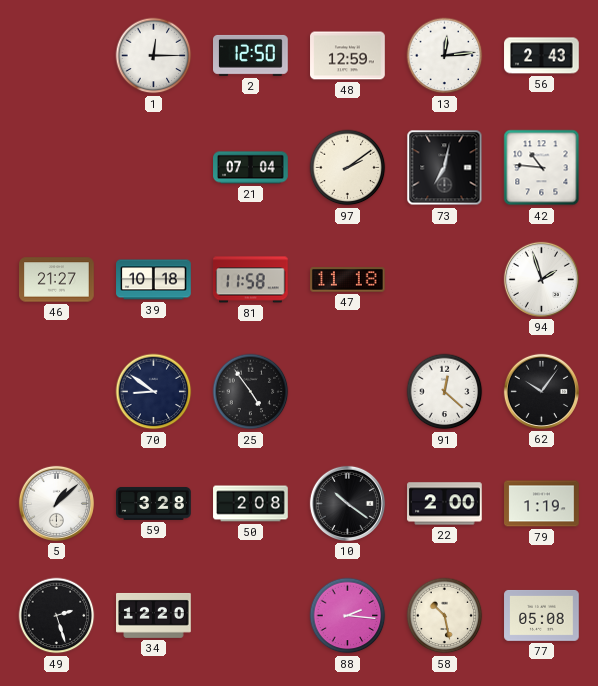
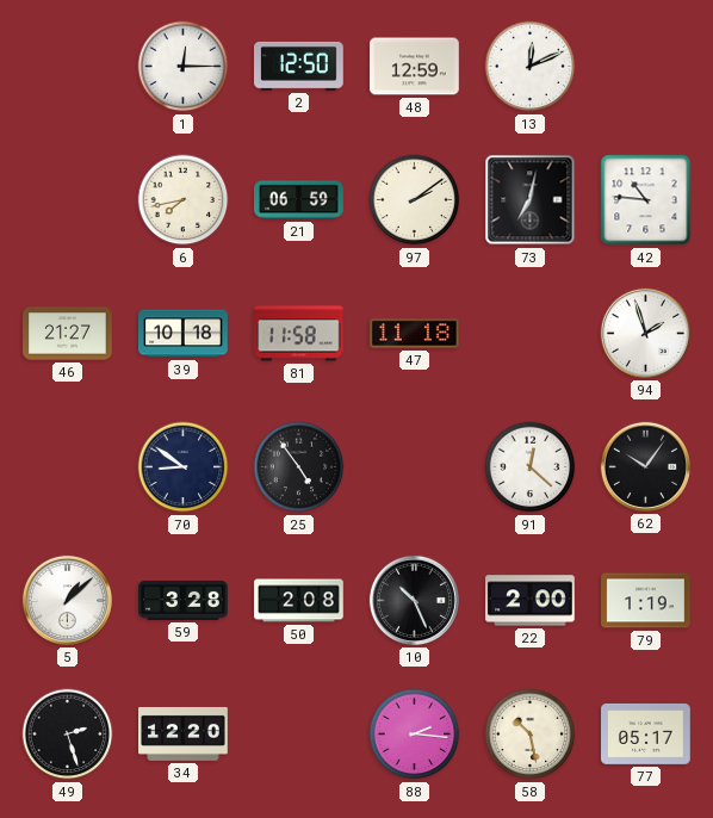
13: 12:14 -> 12:11
56: 2:43 -> none
6: none -> 7:43
21: 07:04 -> 06:59
10: 10:21 -> 10:26
77: 05:08 -> 05:17
